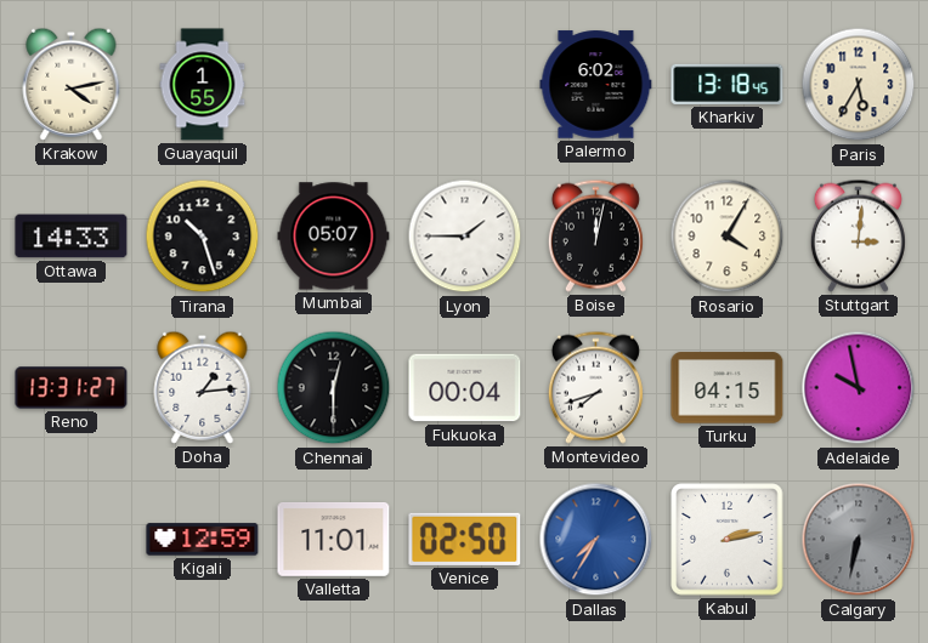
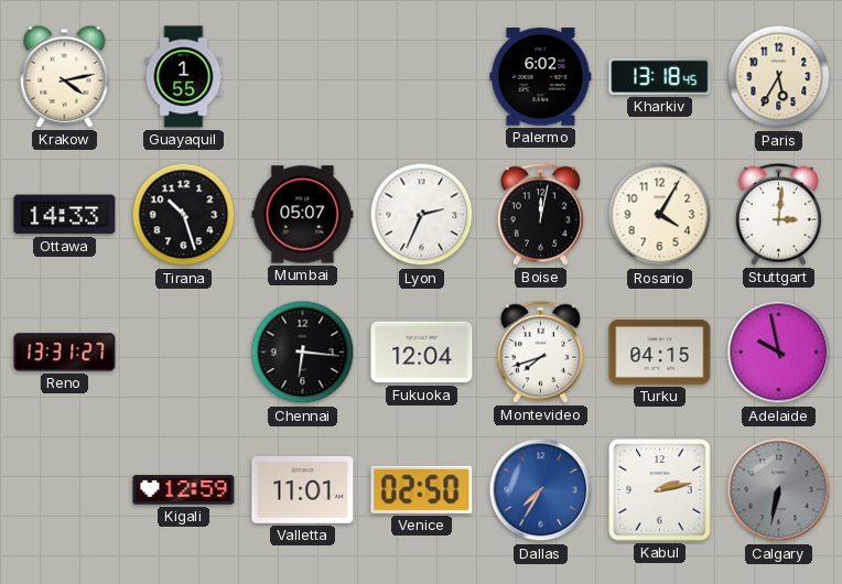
Lyon: 1:45 -> 2:34
Doha: 1:14 -> none
Chennai: 12:30 -> 6:16
Fukuoka: 00:04 -> 12:04
